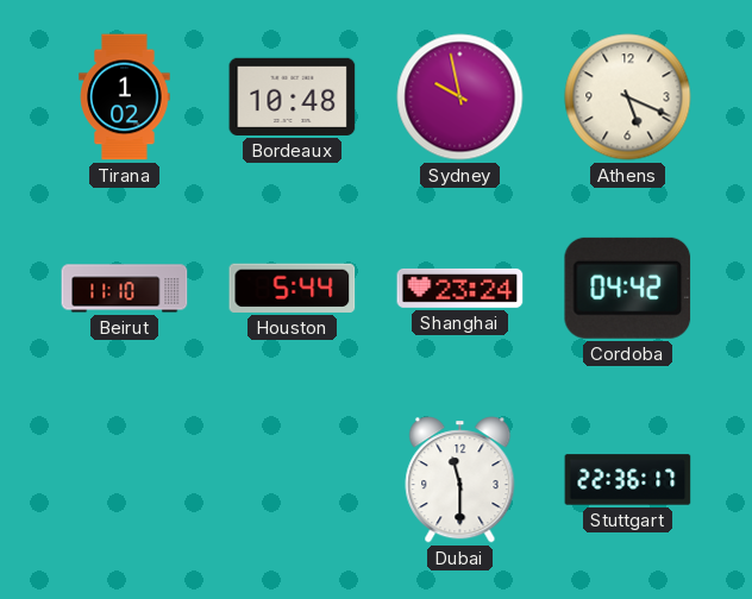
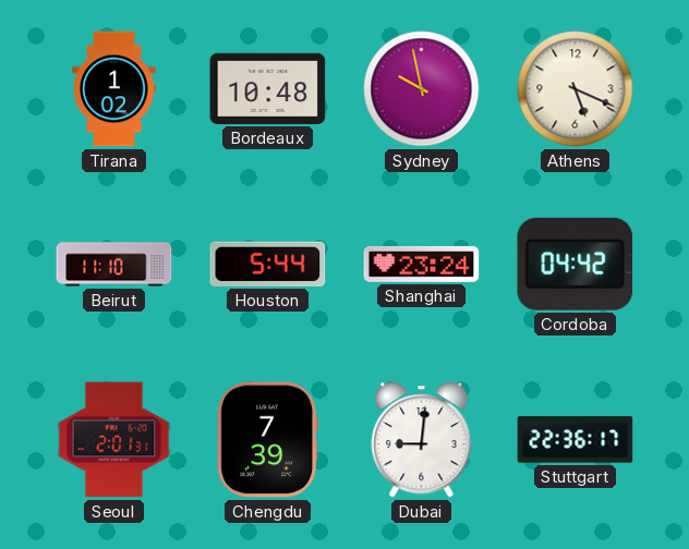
Seoul: none -> 2:01
Chengdu: none -> 7:39
Dubai: 11:30 -> 9:01
